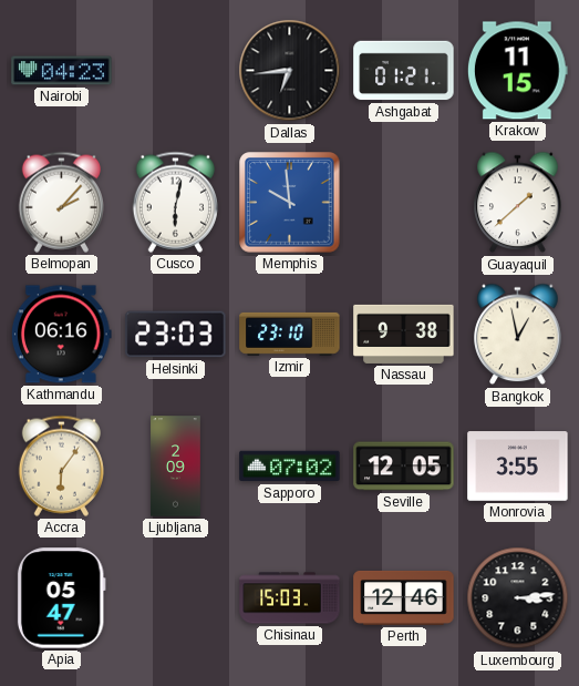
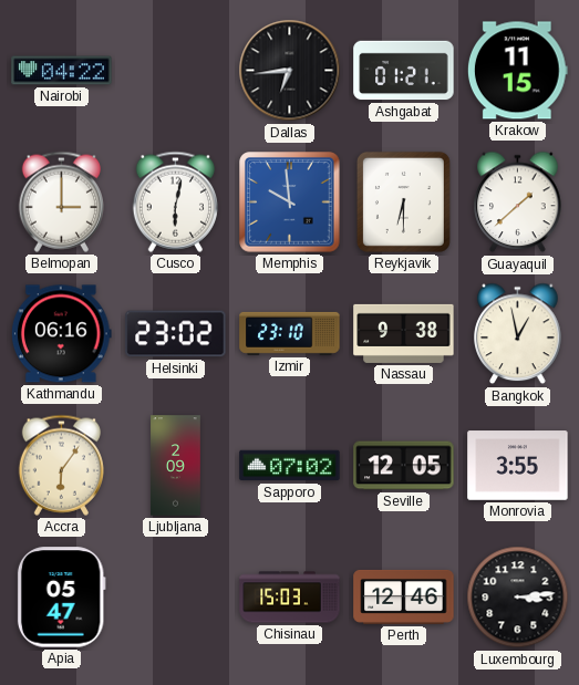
Nairobi: 04:23 -> 04:22
Belmopan: 2:07 -> 3:00
Reykjavik: none -> 6:30
Helsinki: 23:03 -> 23:02
